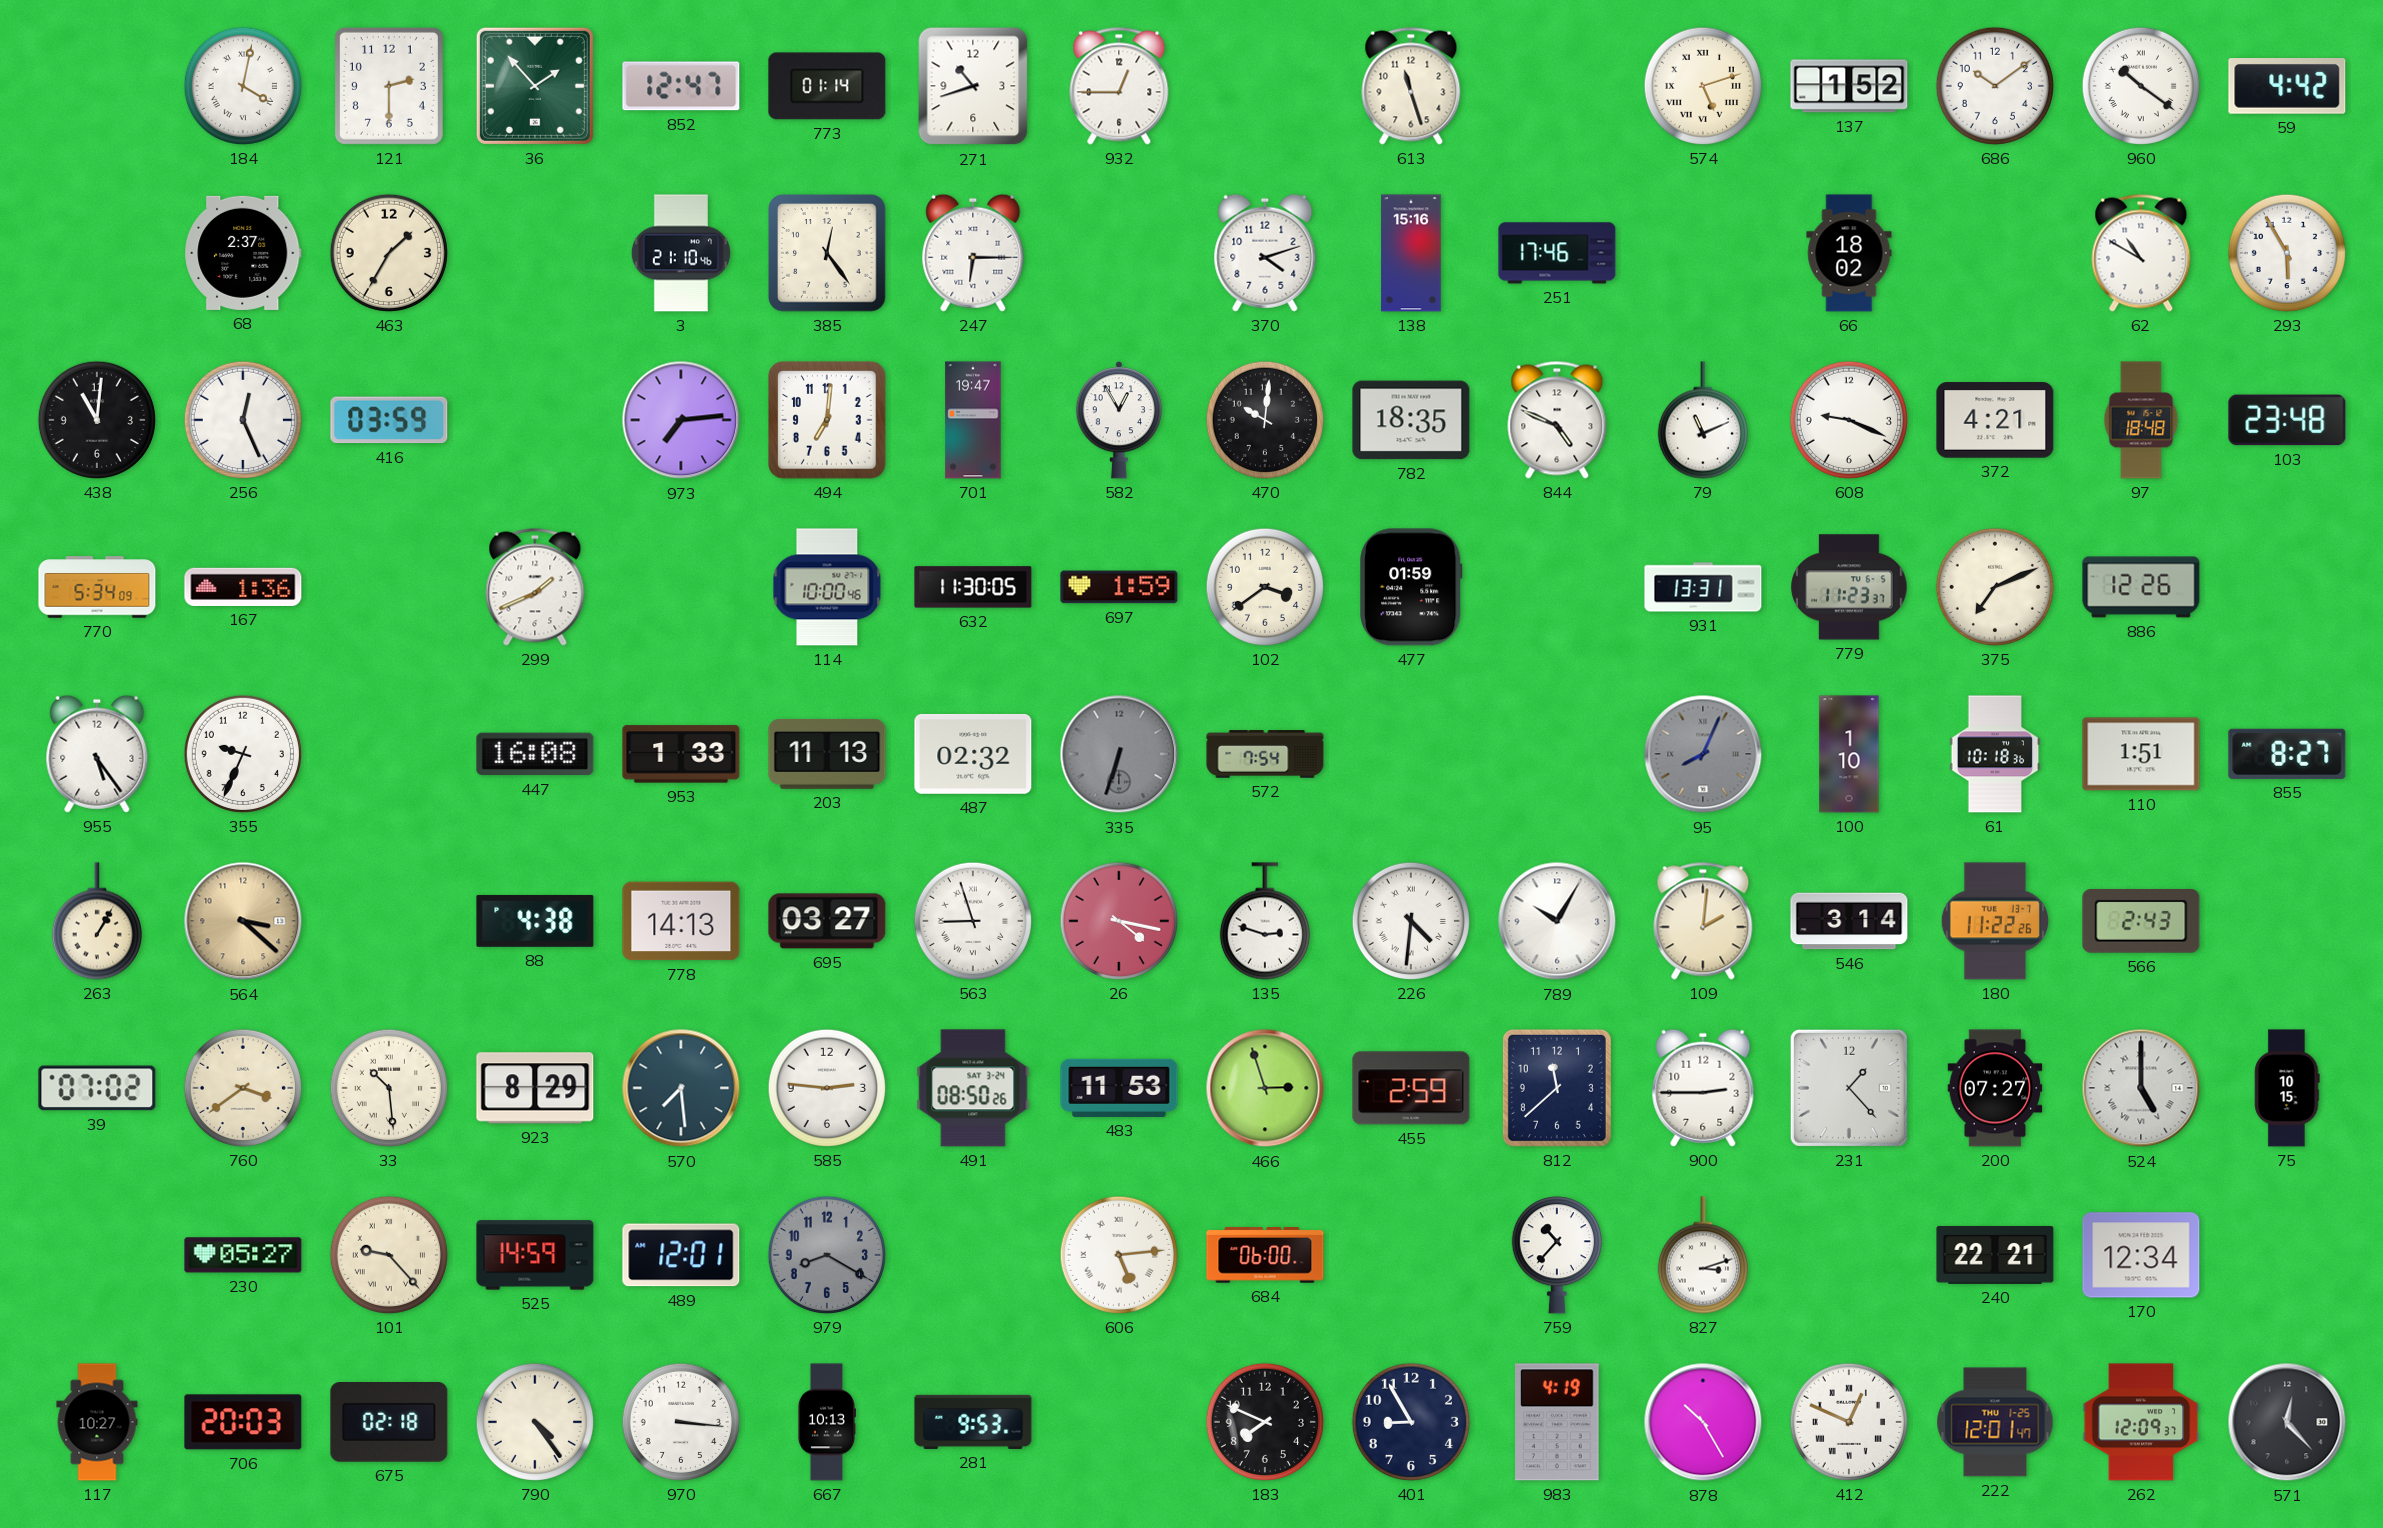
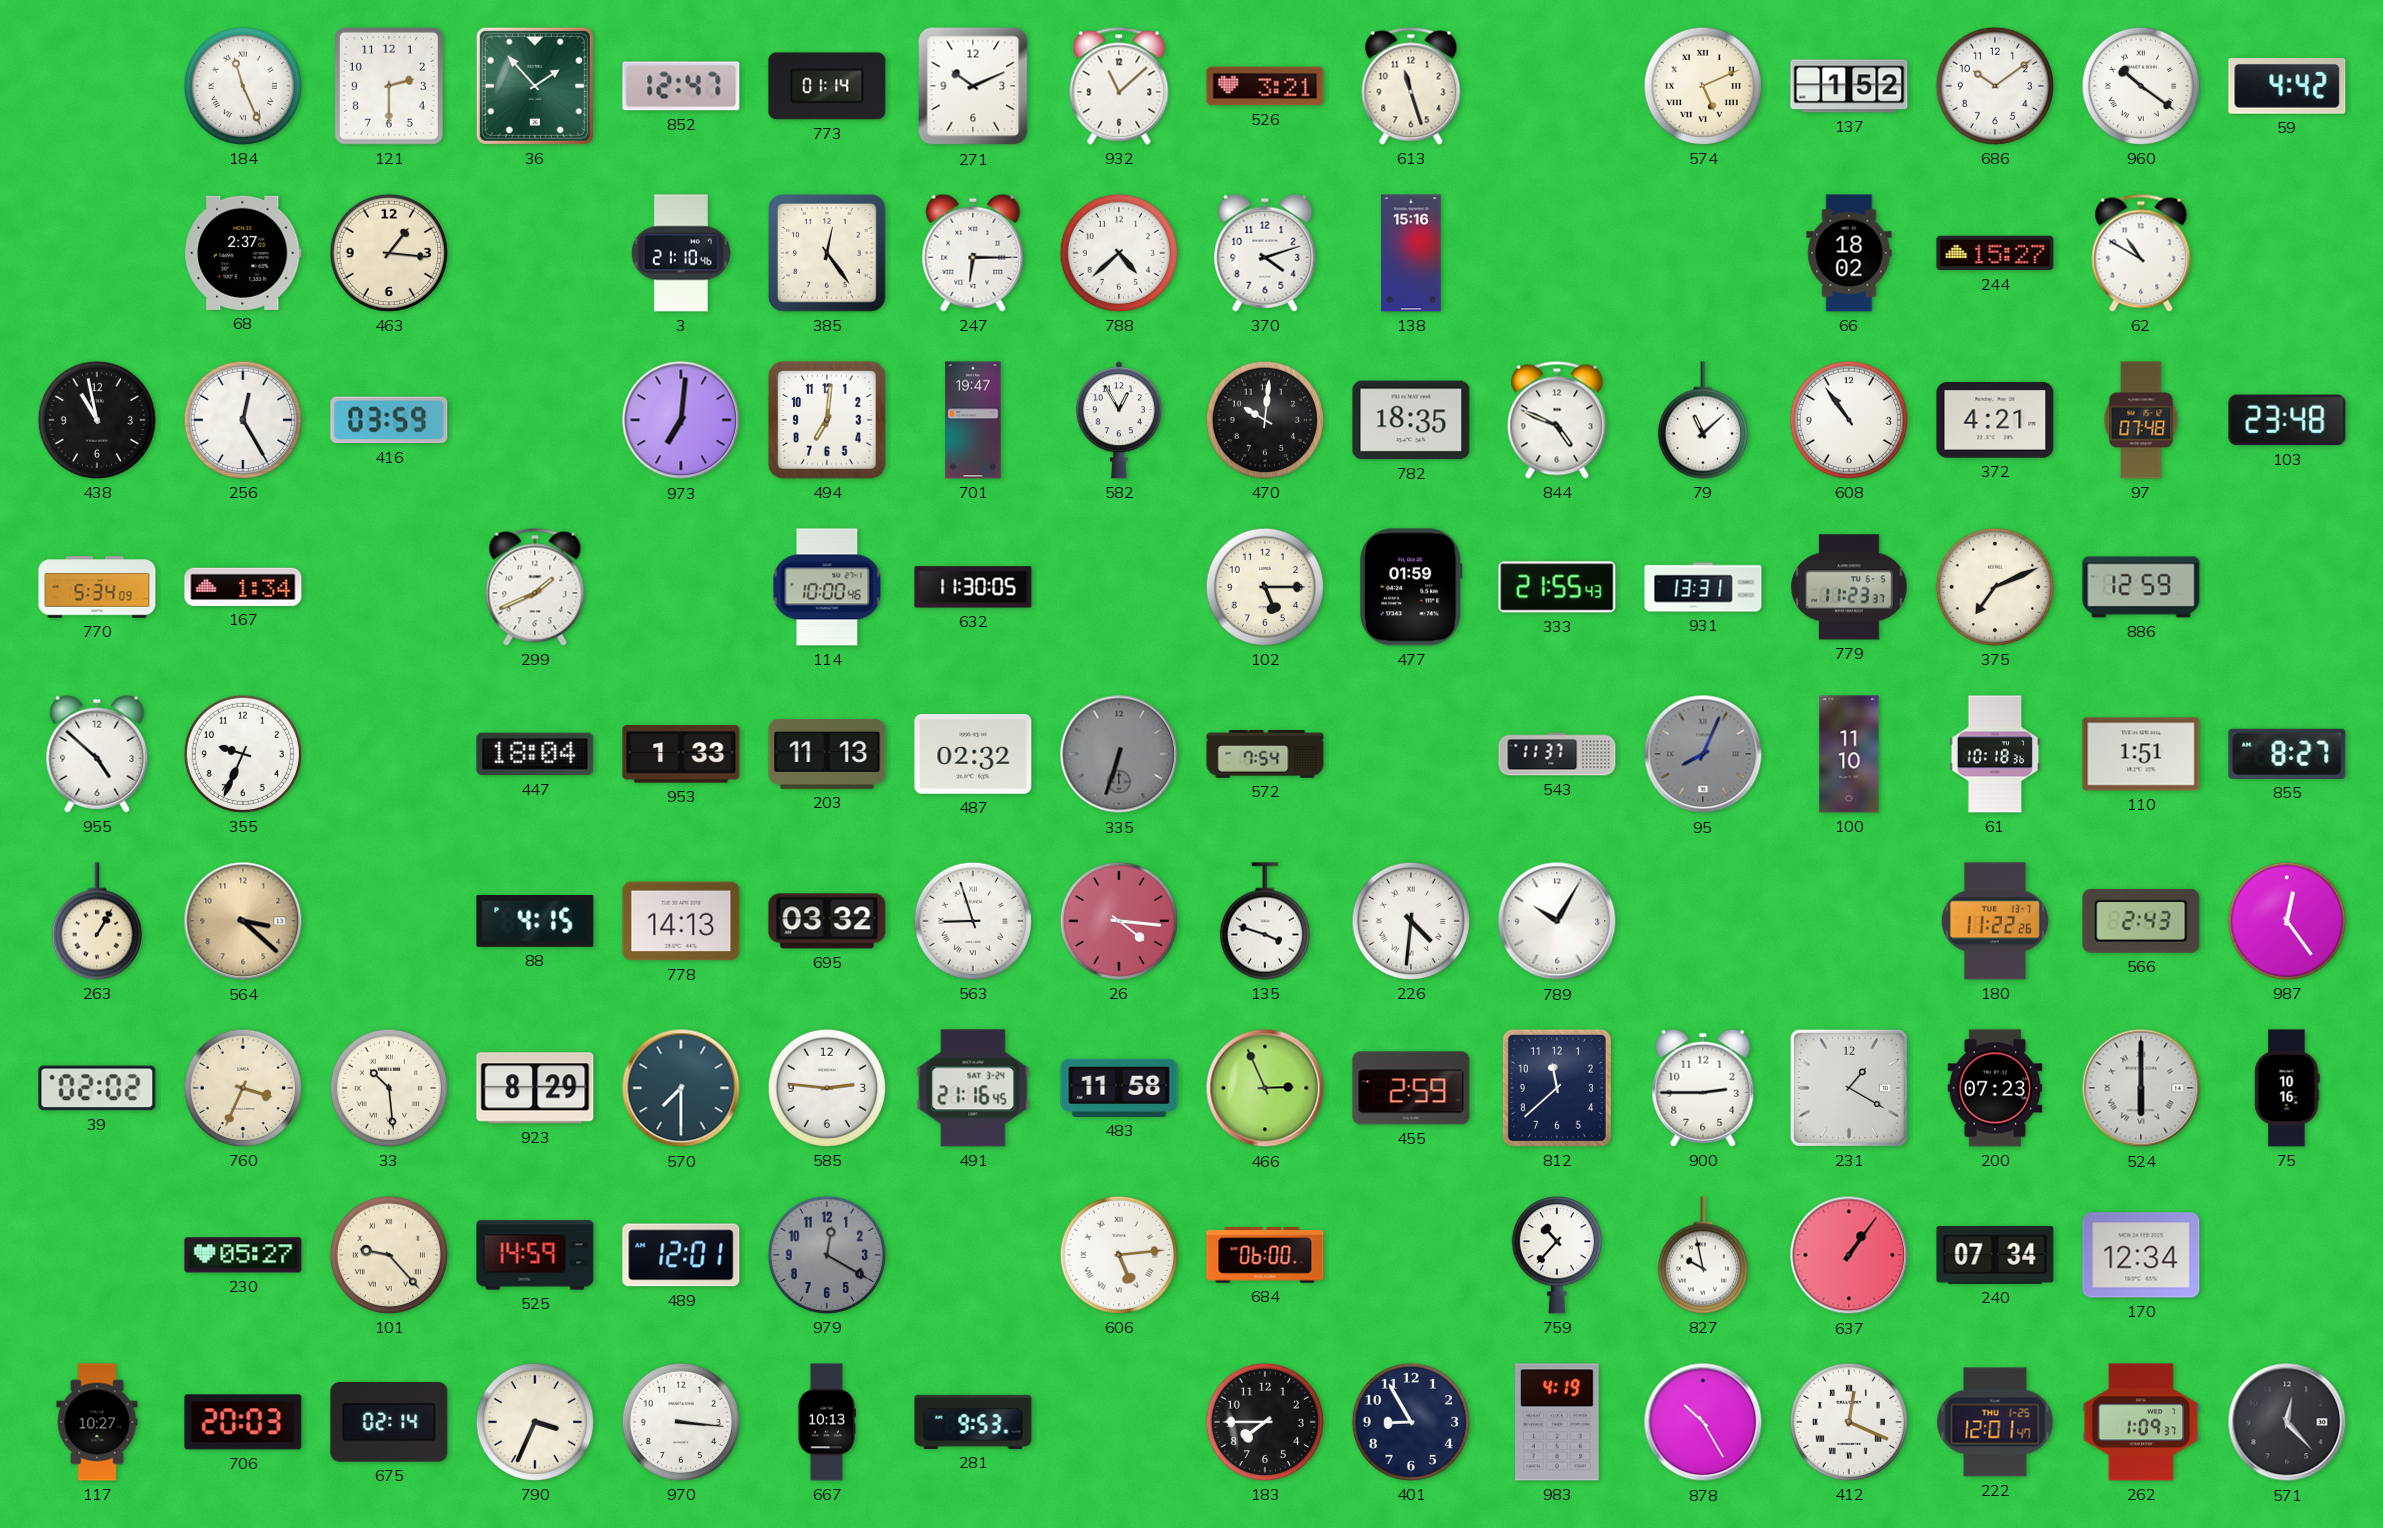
184: 4:02 -> 11:26
271: 10:42 -> 10:11
932: 12:45 -> 11:08
526: none -> 3:21
574: 5:12 -> 5:11
463: 1:35 -> 1:16
788: none -> 4:38
251: 17:46 -> none
244: none -> 15:27
293: 5:55 -> none
438: 11:01 -> 10:58
256: 12:26 -> 12:25
973: 7:14 -> 7:01
79: 11:11 -> 11:08
608: 9:19 -> 10:54
97: 18:48 -> 07:48
167: 1:36 -> 1:34
697: 1:59 -> none
102: 3:39 -> 5:15
333: none -> 21:55
886: 12:26 -> 12:59
955: 5:24 -> 4:52
447: 16:08 -> 18:04
543: none -> 11:37
100: 1:10 -> 11:10
88: 4:38 -> 4:15
695: 03:27 -> 03:32
26: 4:17 -> 4:16
135: 2:48 -> 3:48
109: 2:01 -> none
546: 3:14 -> none
987: none -> 12:24
39: 07:02 -> 02:02
760: 3:39 -> 3:34
570: 7:29 -> 7:30
491: 08:50 -> 21:16
483: 11:53 -> 11:58
466: 2:57 -> 2:56
231: 1:23 -> 1:20
200: 07:27 -> 07:23
524: 5:00 -> 6:00
75: 10:15 -> 10:16
979: 8:20 -> 12:20
827: 3:12 -> 9:58
637: none -> 1:06
240: 22:21 -> 07:34
675: 02:18 -> 02:14
790: 4:24 -> 3:34
183: 7:49 -> 7:45
412: 12:49 -> 12:19
262: 12:09 -> 1:09
